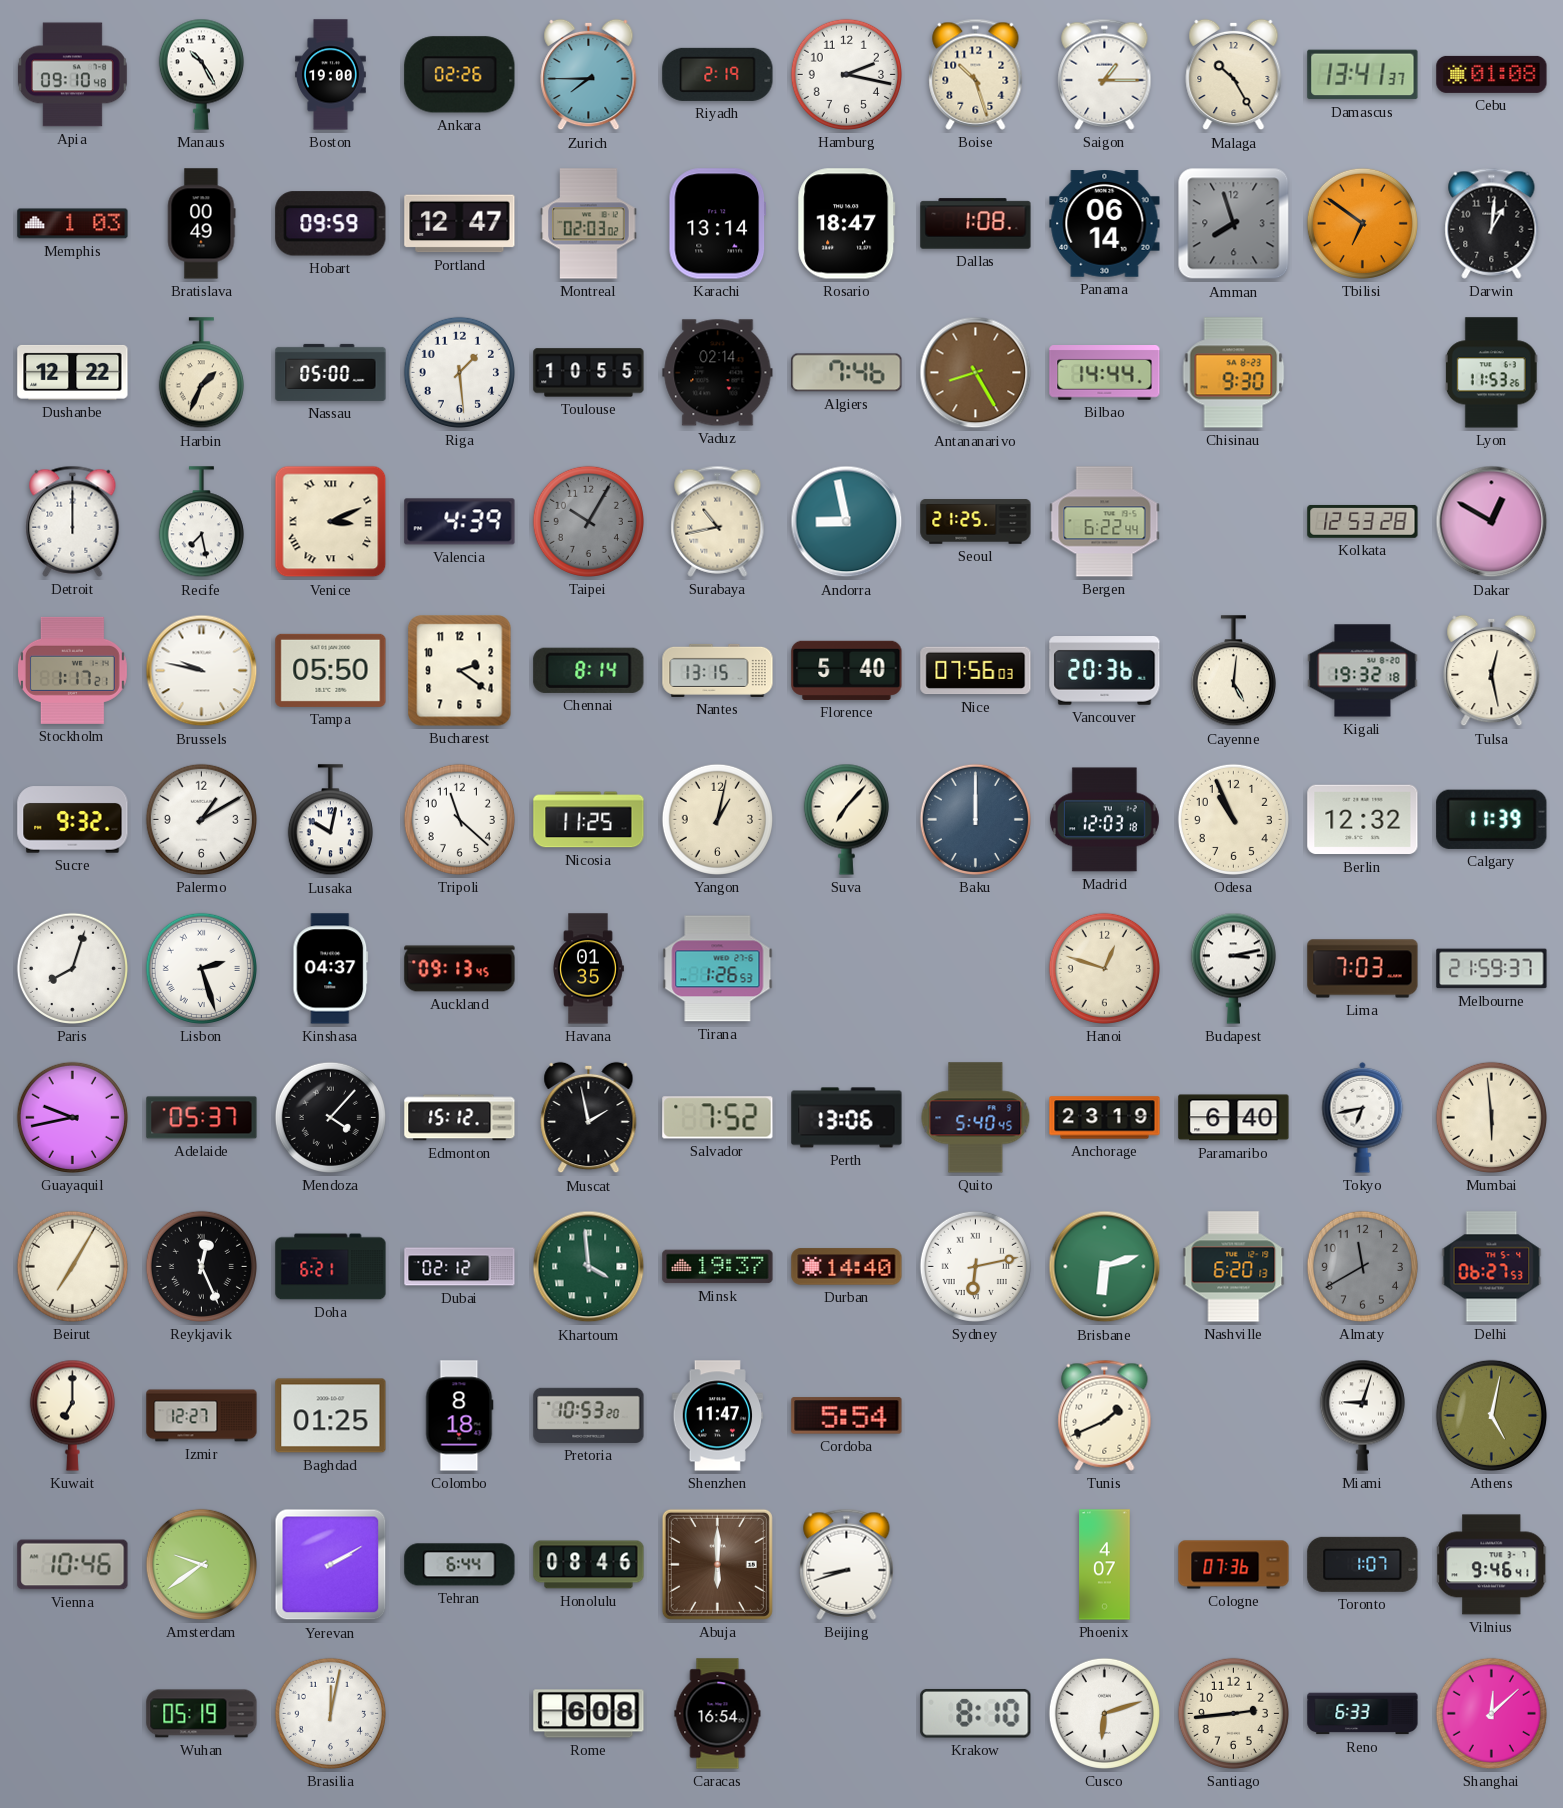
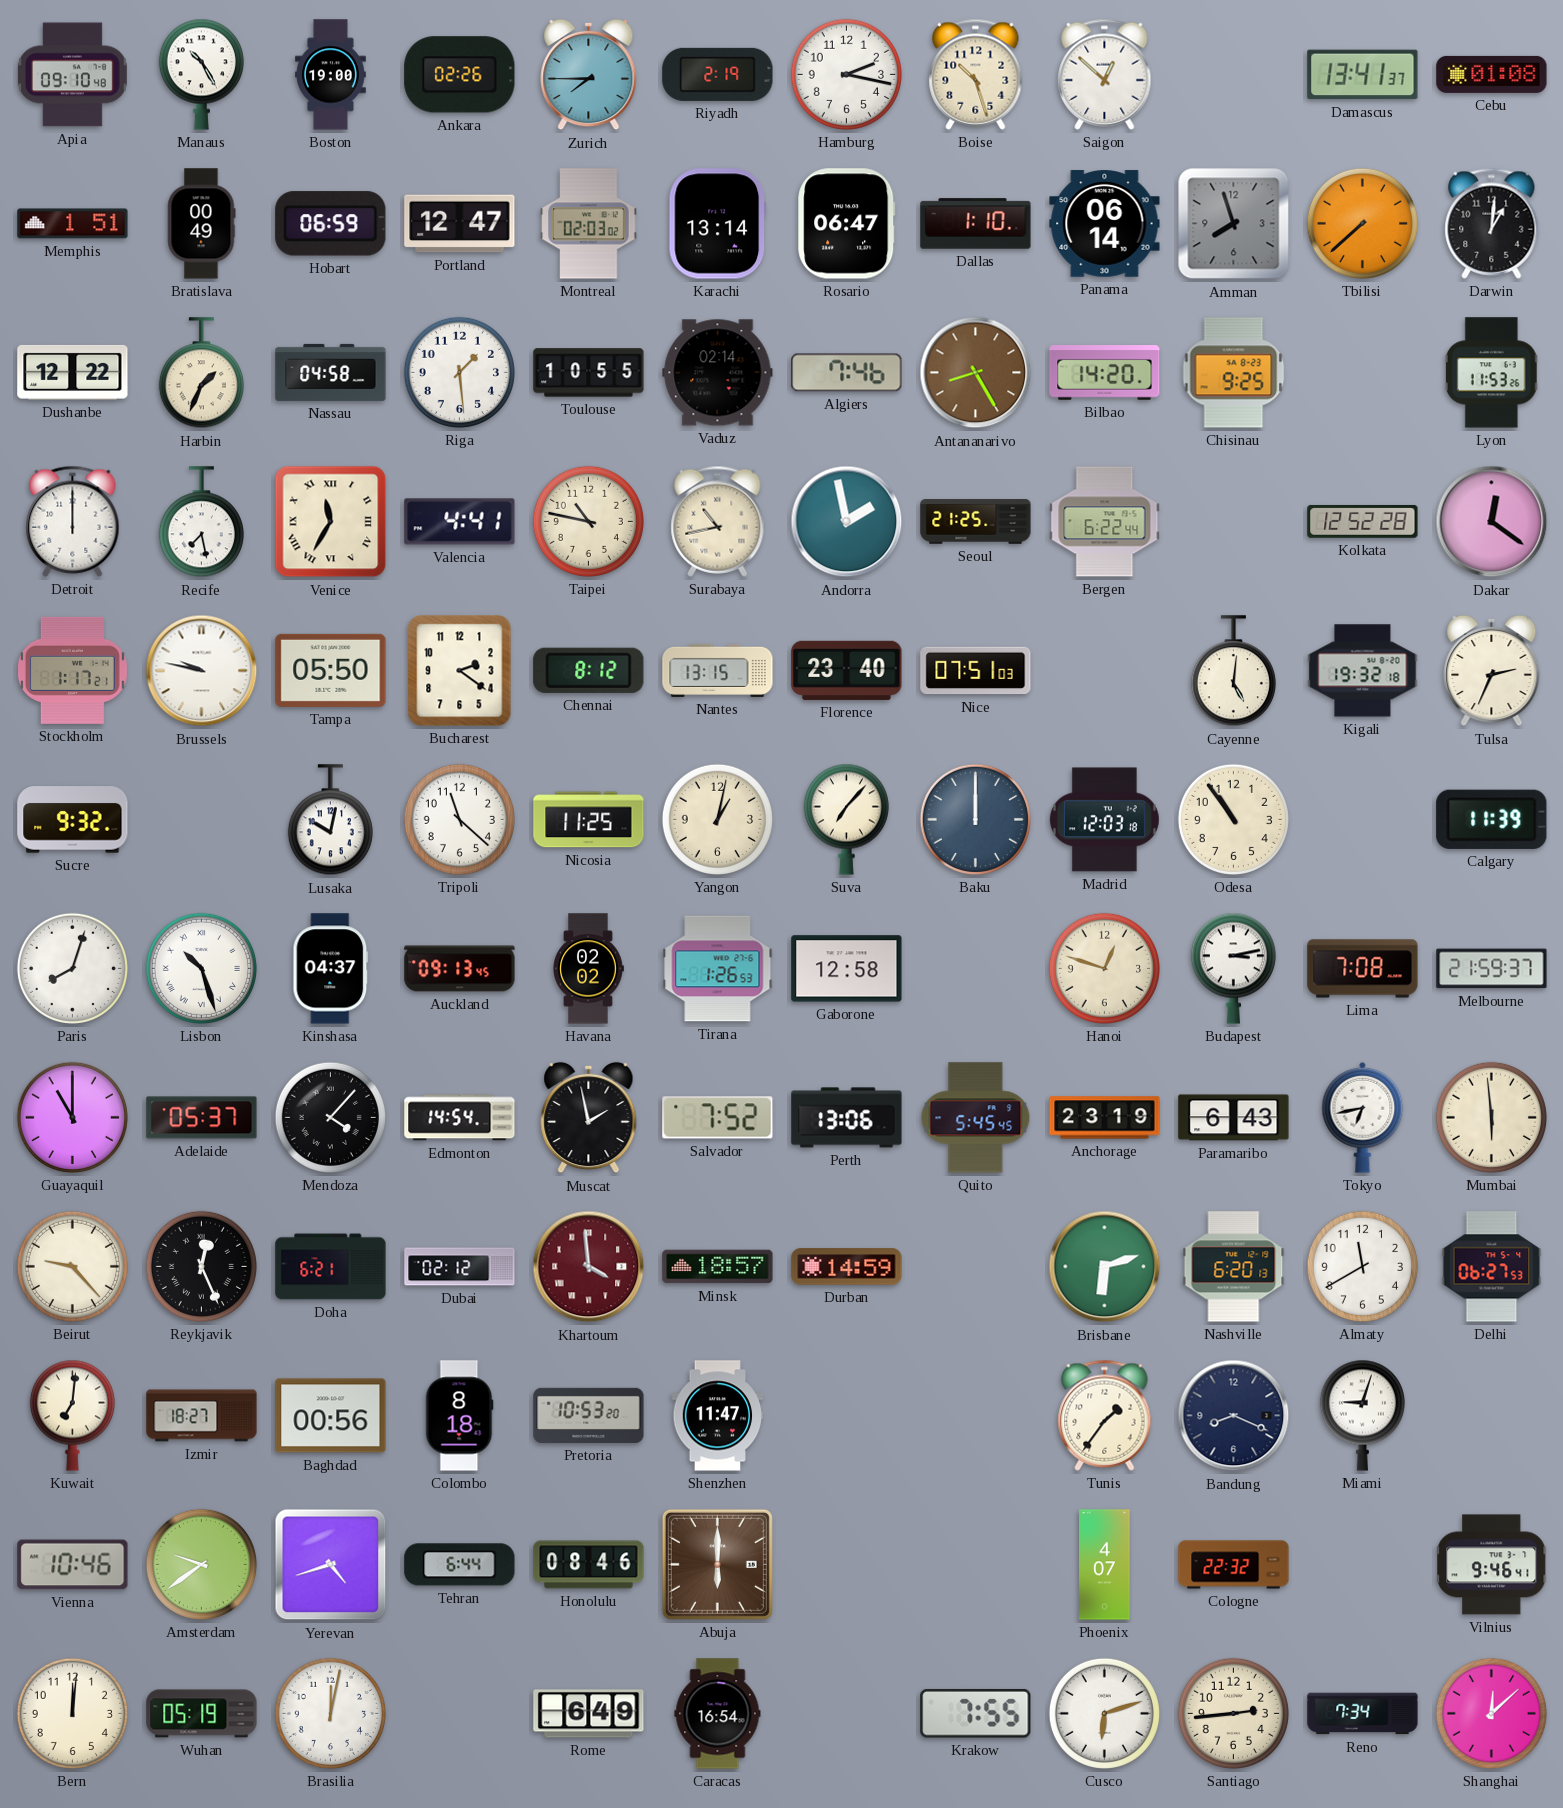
Saigon: 1:15 -> 12:52
Malaga: 10:25 -> none
Memphis: 1:03 -> 1:51
Hobart: 09:59 -> 06:59
Rosario: 18:47 -> 06:47
Dallas: 1:08 -> 1:10
Tbilisi: 6:51 -> 7:38
Nassau: 05:00 -> 04:58
Bilbao: 14:44 -> 14:20
Chisinau: 9:30 -> 9:25
Venice: 3:11 -> 11:35
Valencia: 4:39 -> 4:41
Taipei: 10:05 -> 10:47
Taipei dial: grey -> cream
Andorra: 8:58 -> 1:58
Kolkata: 12:53 -> 12:52
Dakar: 12:50 -> 12:21
Chennai: 8:14 -> 8:12
Florence: 5:40 -> 23:40
Nice: 07:56 -> 07:51
Vancouver: 20:36 -> none
Tulsa: 12:28 -> 2:34
Palermo: 1:10 -> none
Odesa: 10:56 -> 10:54
Berlin: 12:32 -> none
Lisbon: 2:27 -> 10:27
Havana: 01:35 -> 02:02
Gaborone: none -> 12:58
Lima: 7:03 -> 7:08
Guayaquil: 9:43 -> 11:00
Edmonton: 15:12 -> 14:54
Quito: 5:40 -> 5:45
Paramaribo: 6:40 -> 6:43
Beirut: 7:05 -> 9:23
Khartoum dial: green -> burgundy
Minsk: 19:37 -> 18:57
Durban: 14:40 -> 14:59
Sydney: 6:13 -> none
Almaty dial: grey -> white
Kuwait: 7:00 -> 7:01
Izmir: 12:27 -> 18:27
Baghdad: 01:25 -> 00:56
Cordoba: 5:54 -> none
Tunis: 1:41 -> 1:36
Bandung: none -> 8:19
Athens: 5:02 -> none
Yerevan: 2:10 -> 4:42
Beijing: 8:42 -> none
Cologne: 07:36 -> 22:32
Toronto: 1:07 -> none
Bern: none -> 12:01
Rome: 6:08 -> 6:49
Krakow: 8:10 -> 7:55
Reno: 6:33 -> 7:34
